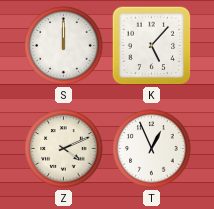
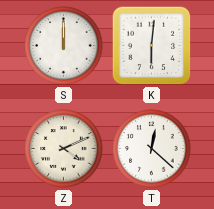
K: 5:07 -> 6:01
T: 12:56 -> 12:22
